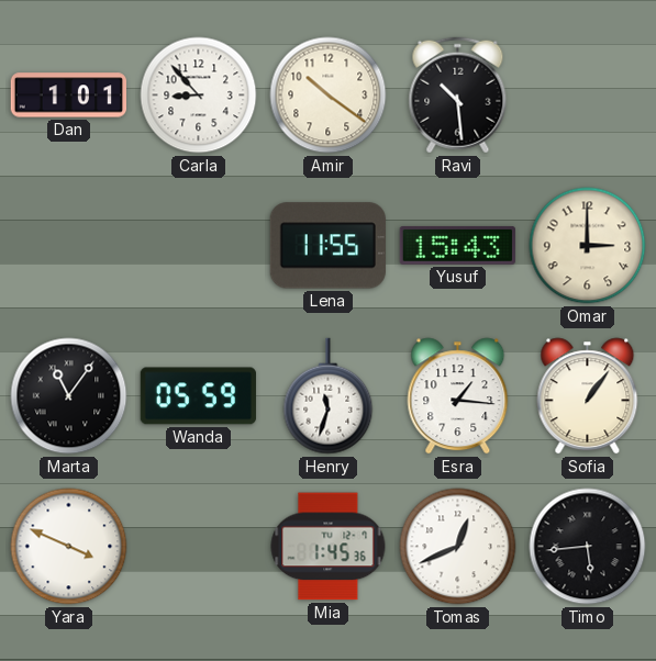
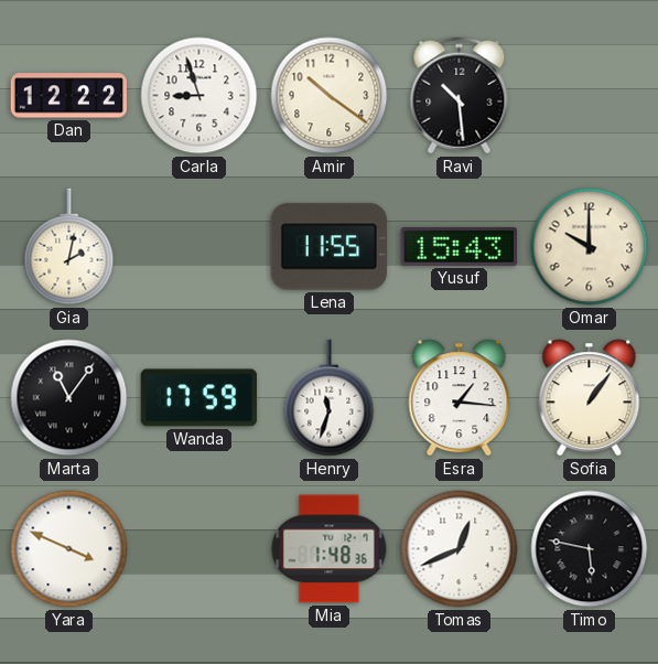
Dan: 1:01 -> 12:22
Carla: 8:53 -> 8:57
Gia: none -> 2:02
Omar: 3:00 -> 10:00
Wanda: 05:59 -> 17:59
Mia: 1:45 -> 1:48
Timo: 5:44 -> 5:47
